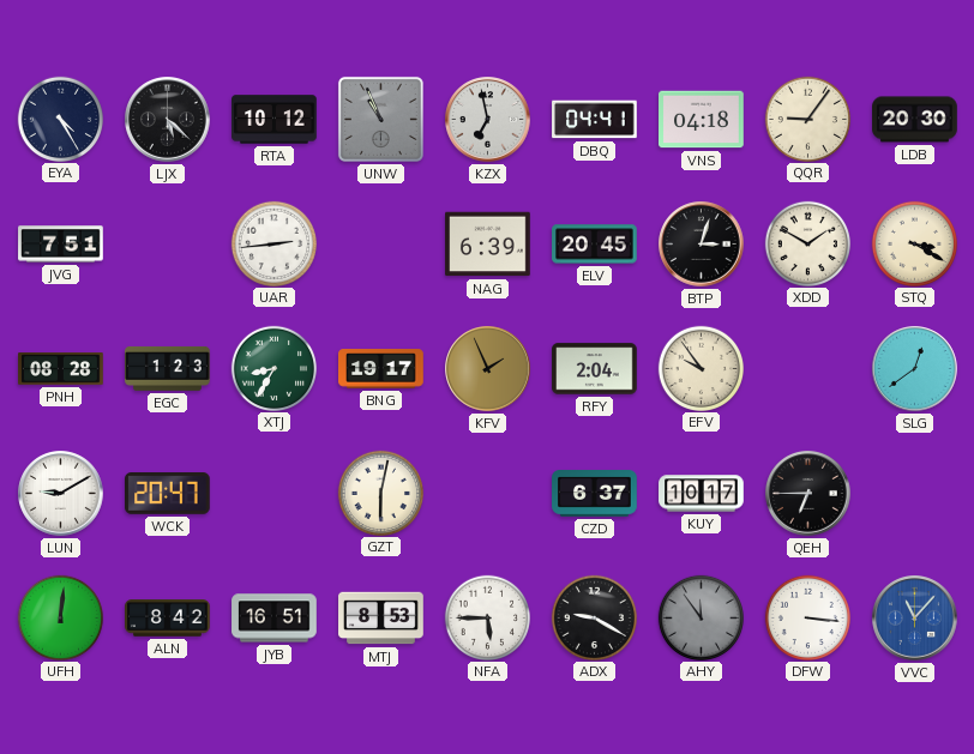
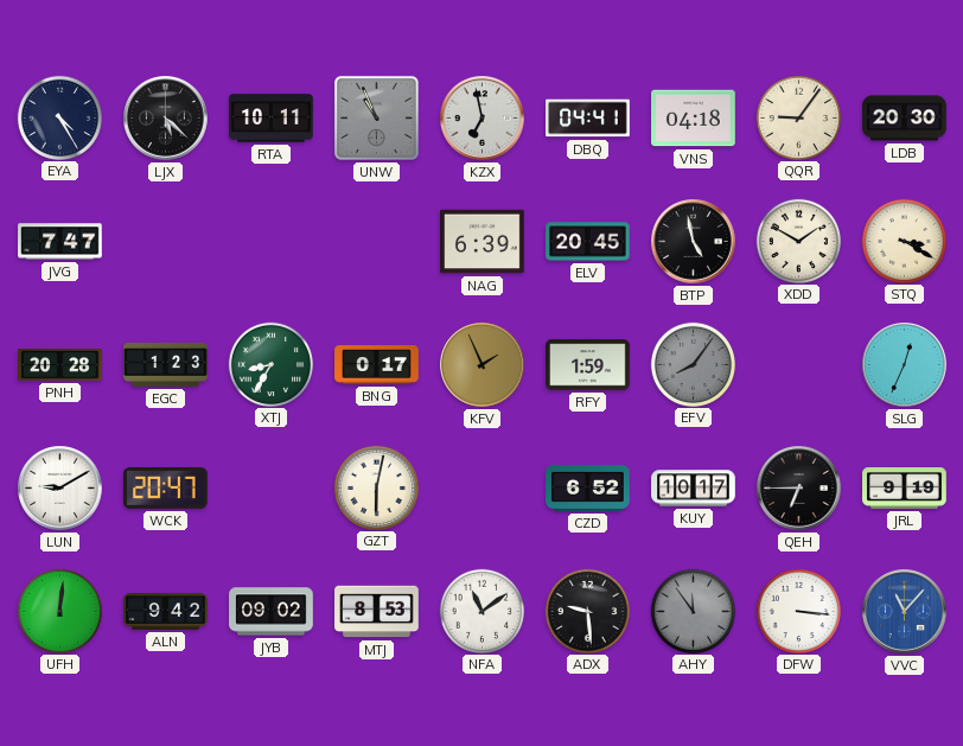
RTA: 10:12 -> 10:11
JVG: 7:51 -> 7:47
UAR: 2:44 -> none
BTP: 3:03 -> 4:58
PNH: 08:28 -> 20:28
BNG: 19:17 -> 0:17
RFY: 2:04 -> 1:59
EFV: 9:54 -> 8:06
EFV dial: cream -> grey
SLG: 12:39 -> 12:34
CZD: 6:37 -> 6:52
JRL: none -> 9:19
ALN: 8:42 -> 9:42
JYB: 16:51 -> 09:02
NFA: 5:45 -> 11:09
ADX: 9:20 -> 9:29
